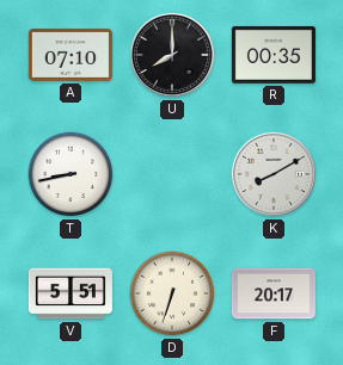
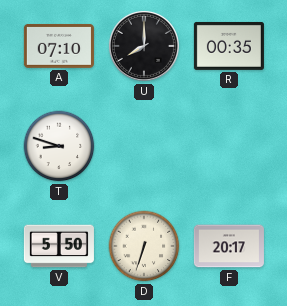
T: 8:43 -> 8:48
K: 8:10 -> none
V: 5:51 -> 5:50
